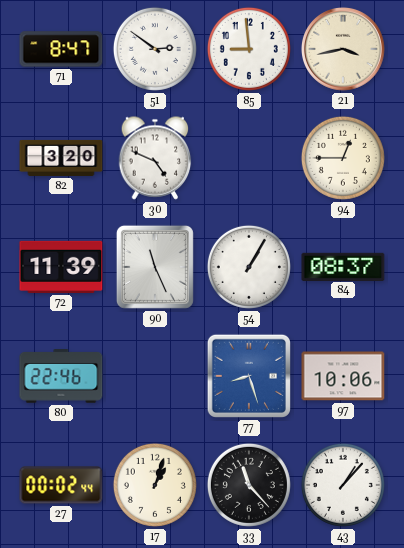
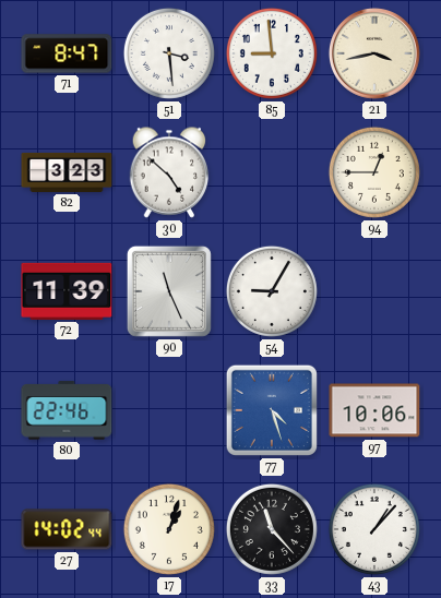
51: 2:51 -> 3:29
82: 3:20 -> 3:23
30: 4:49 -> 4:52
54: 1:05 -> 9:05
84: 08:37 -> none
77: 8:27 -> 4:27
27: 00:02 -> 14:02
